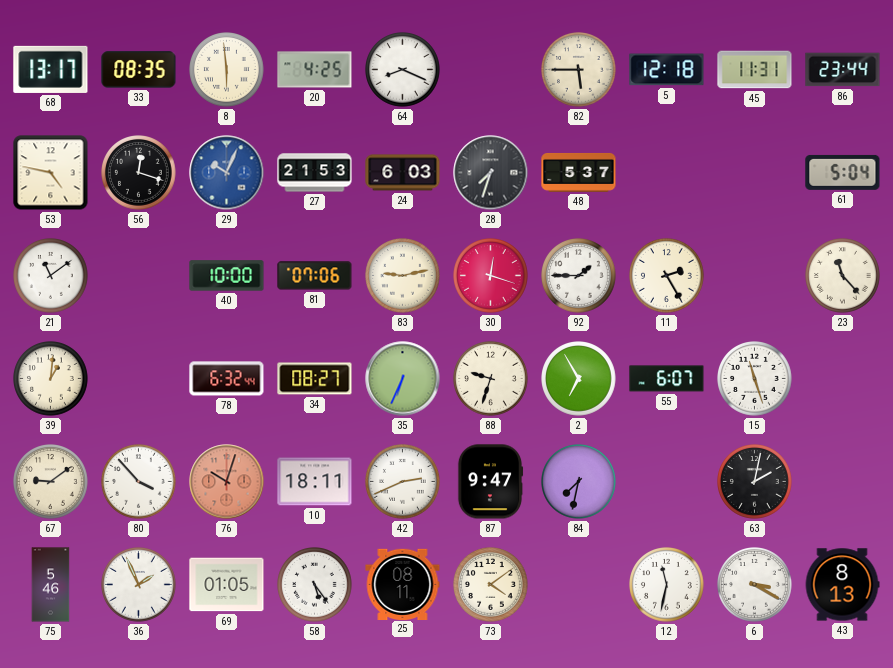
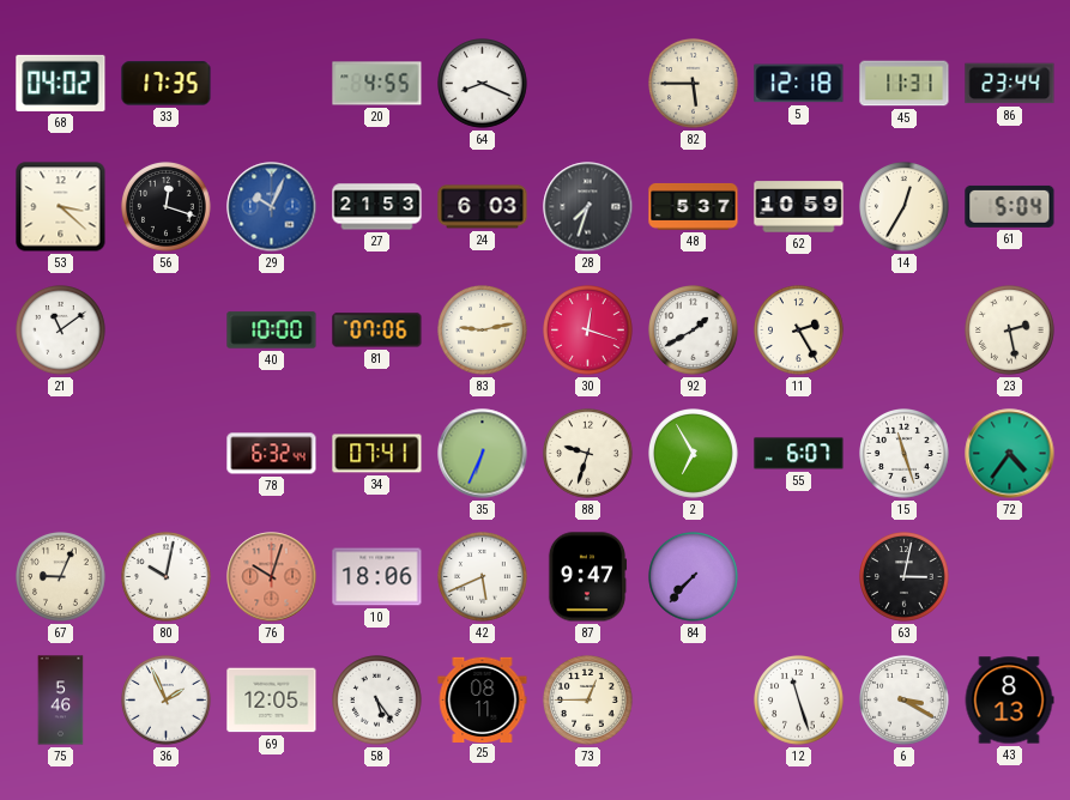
68: 13:17 -> 04:02
33: 08:35 -> 17:35
8: 5:59 -> none
20: 4:25 -> 4:55
53: 4:47 -> 3:22
62: none -> 10:59
14: none -> 12:35
92: 1:45 -> 1:40
23: 11:23 -> 2:28
39: 1:01 -> none
34: 08:27 -> 07:41
72: none -> 4:36
67: 9:09 -> 9:04
80: 3:53 -> 10:02
10: 18:11 -> 18:06
42: 2:41 -> 5:41
84: 7:32 -> 7:37
63: 2:02 -> 3:02
69: 01:05 -> 12:05
73: 4:09 -> 12:45
12: 11:32 -> 11:27
